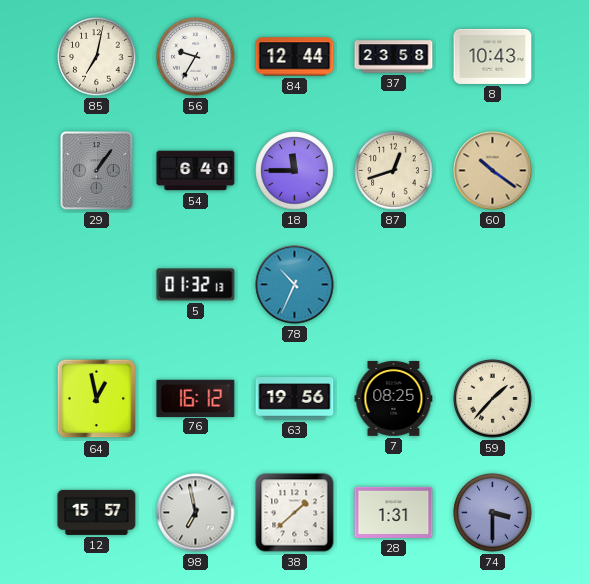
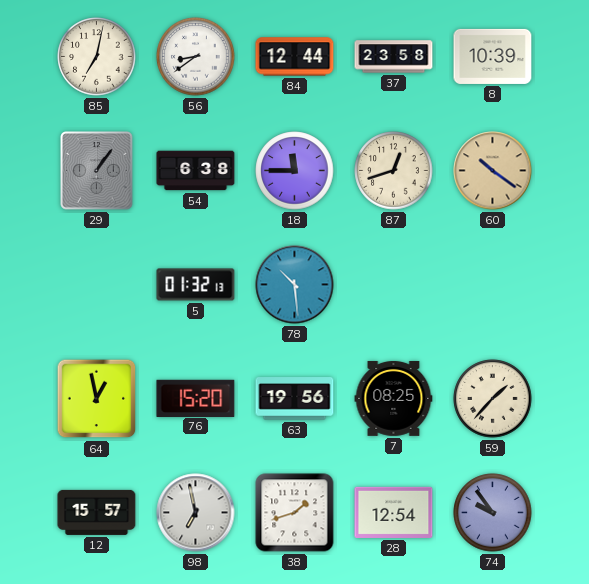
56: 9:35 -> 8:39
8: 10:43 -> 10:39
54: 6:40 -> 6:38
78: 10:34 -> 10:29
76: 16:12 -> 15:20
38: 1:38 -> 1:42
28: 1:31 -> 12:54
74: 3:30 -> 9:54
